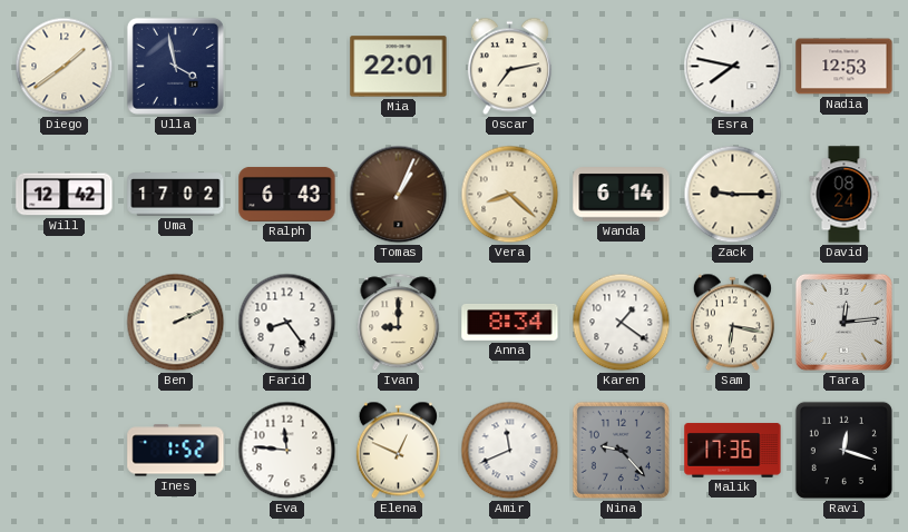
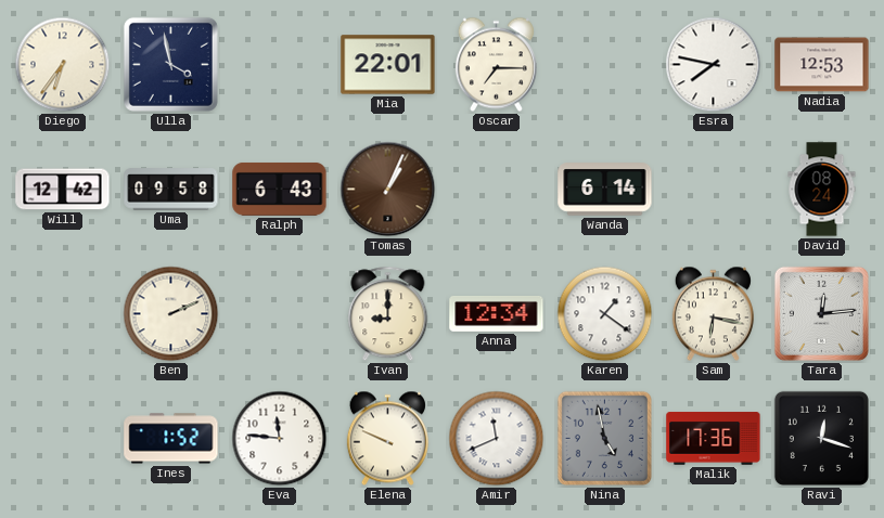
Diego: 1:39 -> 6:36
Oscar: 7:13 -> 7:15
Uma: 17:02 -> 09:58
Vera: 8:22 -> none
Zack: 9:15 -> none
Farid: 8:24 -> none
Anna: 8:34 -> 12:34
Elena: 12:49 -> 9:49
Nina: 9:23 -> 4:58
